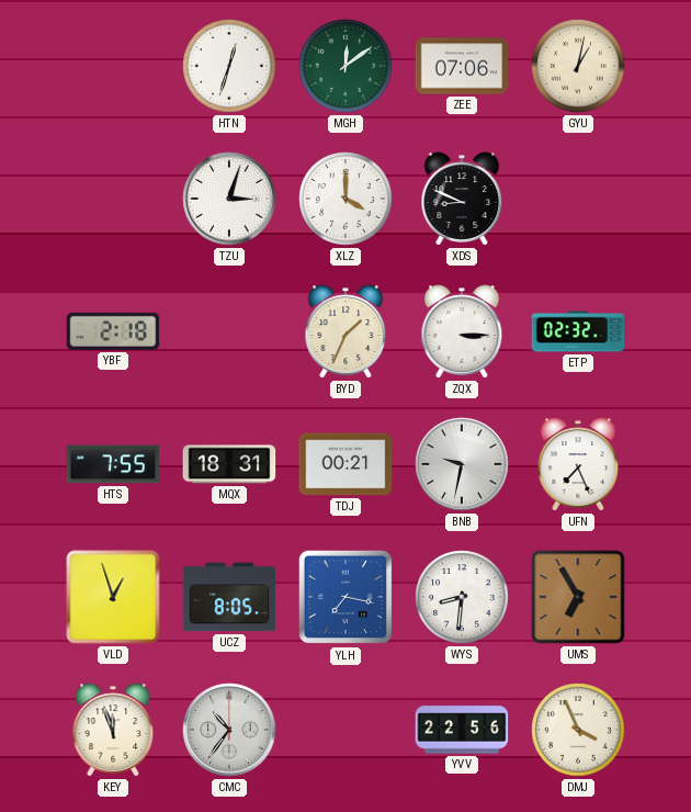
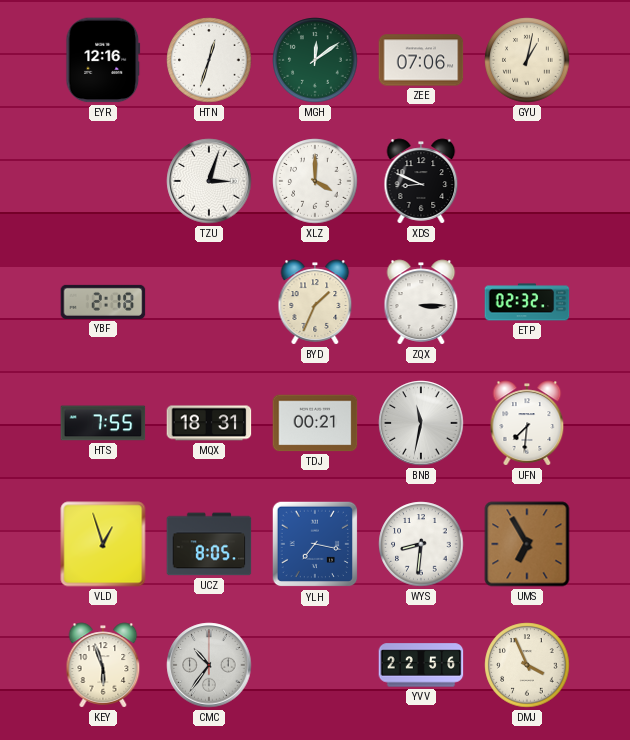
EYR: none -> 12:16
BNB: 9:32 -> 11:32
UFN: 7:26 -> 7:31
KEY: 11:57 -> 5:57
